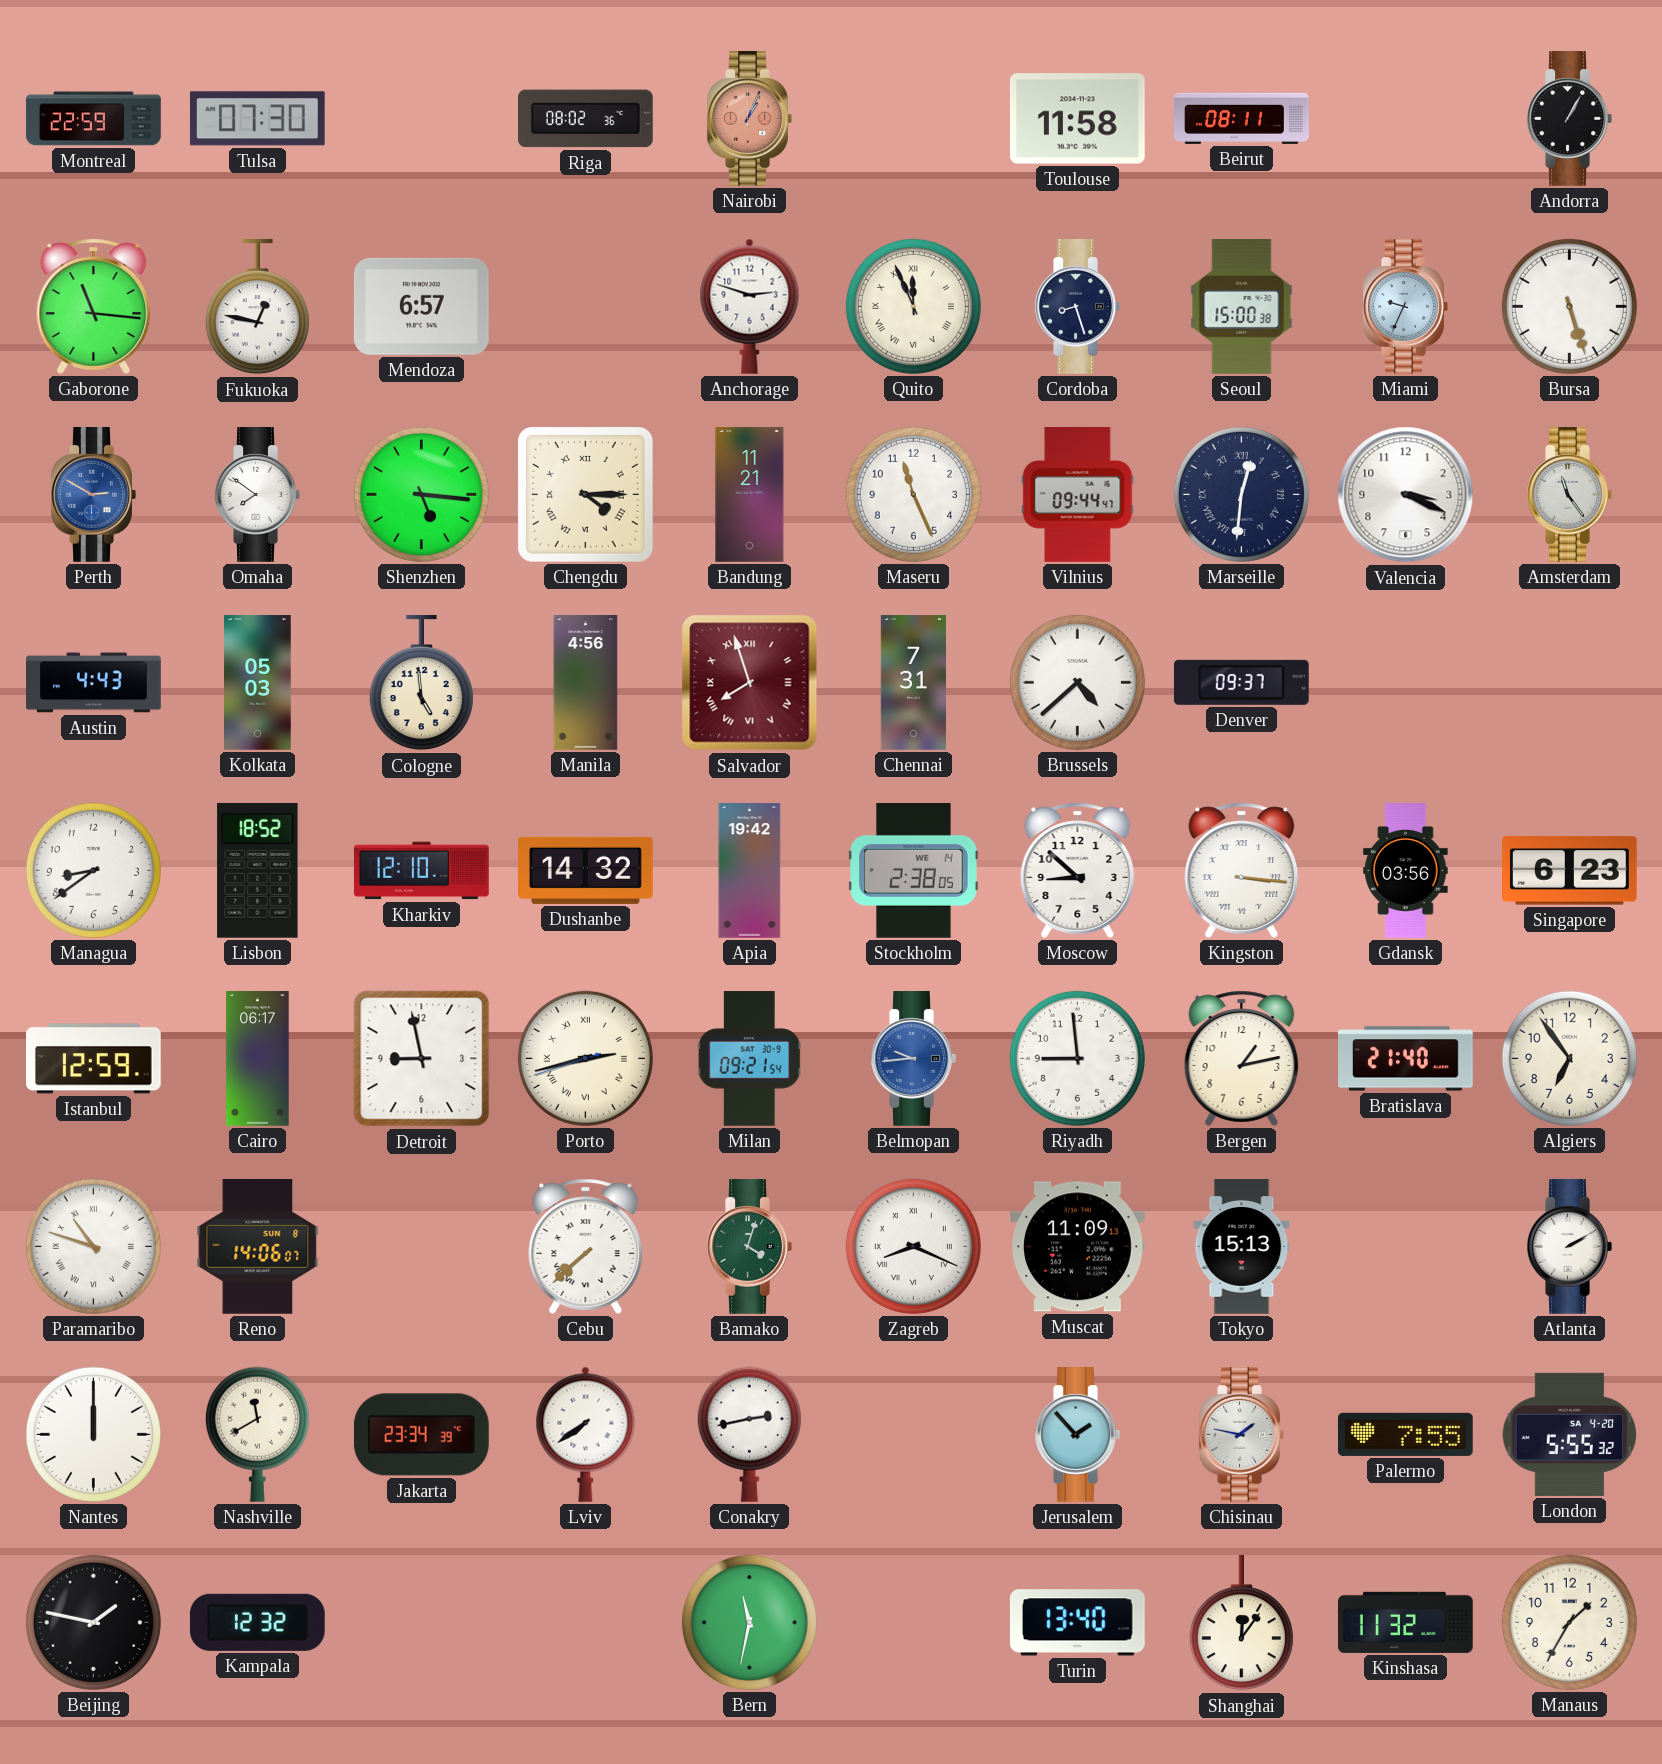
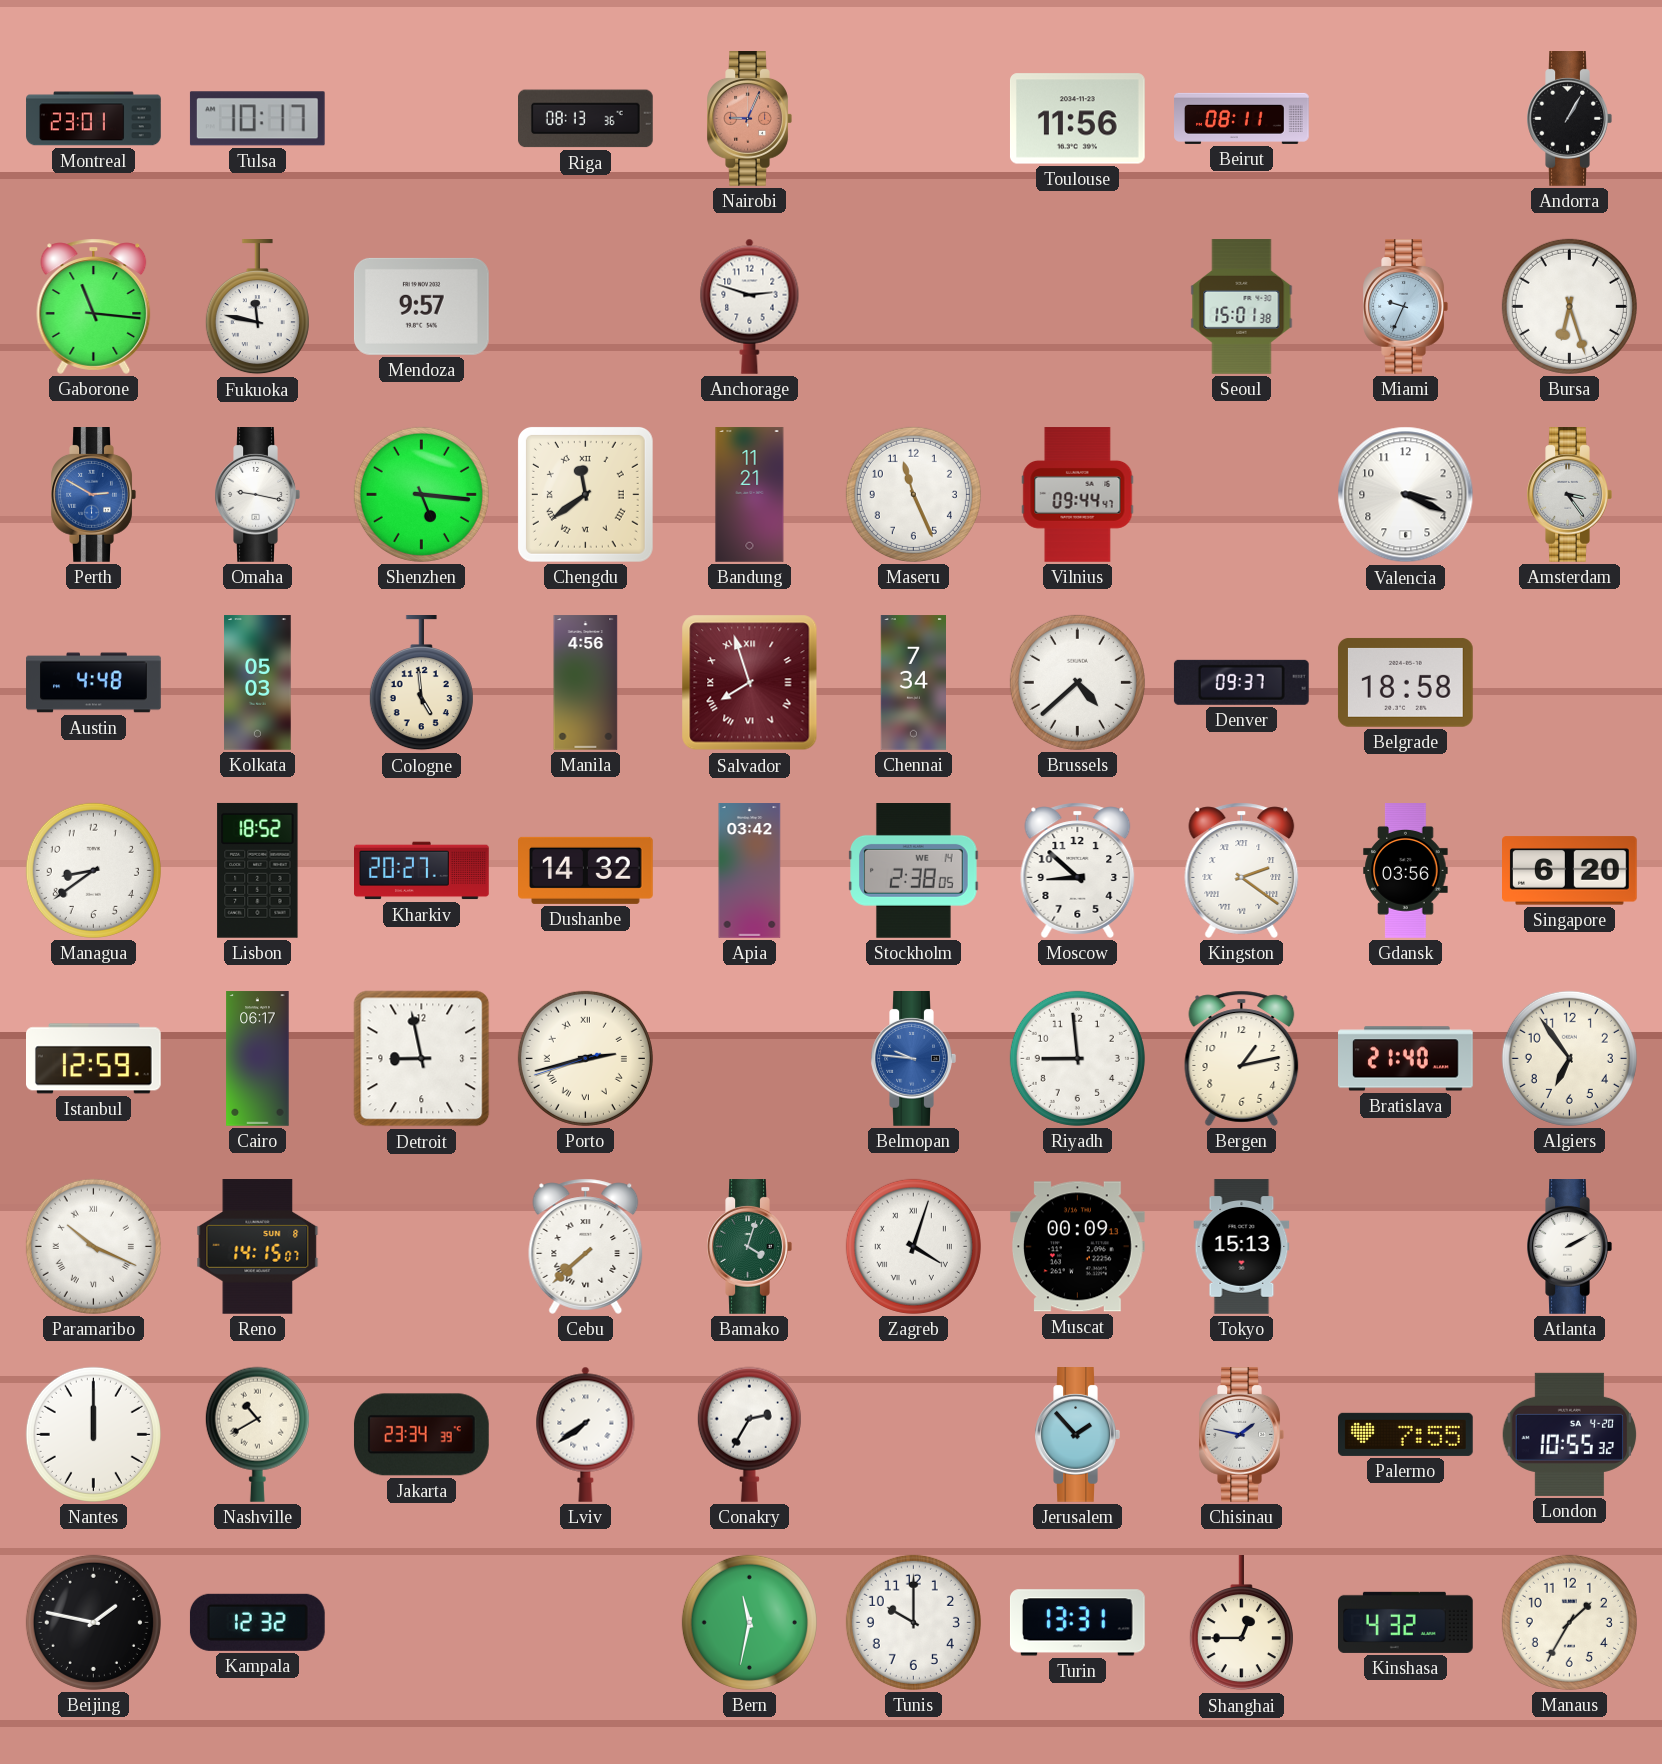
Montreal: 22:59 -> 23:01
Tulsa: 07:30 -> 10:17
Riga: 08:02 -> 08:13
Nairobi: 1:04 -> 9:04
Toulouse: 11:58 -> 11:56
Fukuoka: 12:47 -> 11:47
Mendoza: 6:57 -> 9:57
Quito: 11:56 -> none
Cordoba: 8:27 -> none
Seoul: 15:00 -> 15:01
Bursa: 5:27 -> 6:27
Omaha: 7:51 -> 9:17
Chengdu: 4:15 -> 11:39
Marseille: 12:31 -> none
Amsterdam: 11:24 -> 3:24
Austin: 4:43 -> 4:48
Chennai: 7:31 -> 7:34
Belgrade: none -> 18:58
Kharkiv: 12:10 -> 20:27
Apia: 19:42 -> 03:42
Kingston: 3:16 -> 2:21
Singapore: 6:23 -> 6:20
Milan: 09:21 -> none
Belmopan: 9:44 -> 9:46
Paramaribo: 10:48 -> 10:19
Reno: 14:06 -> 14:15
Zagreb: 8:19 -> 4:03
Muscat: 11:09 -> 00:09
Nashville: 11:40 -> 10:40
Conakry: 2:43 -> 2:35
London: 5:55 -> 10:55
Tunis: none -> 10:00
Turin: 13:40 -> 13:31
Shanghai: 12:06 -> 12:45
Kinshasa: 11:32 -> 4:32
